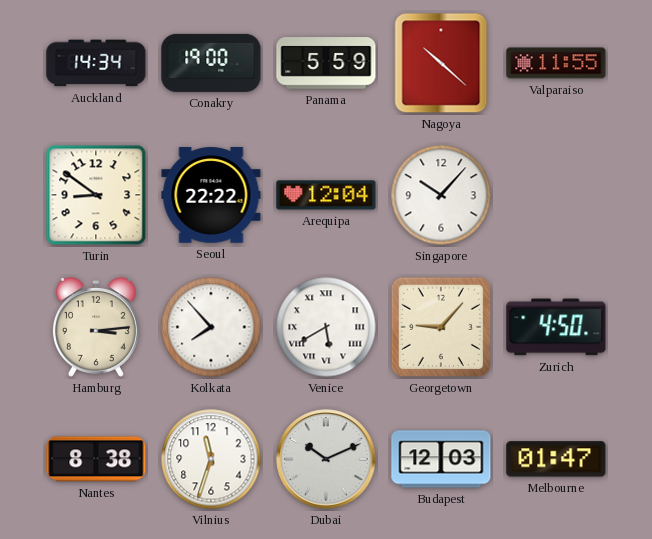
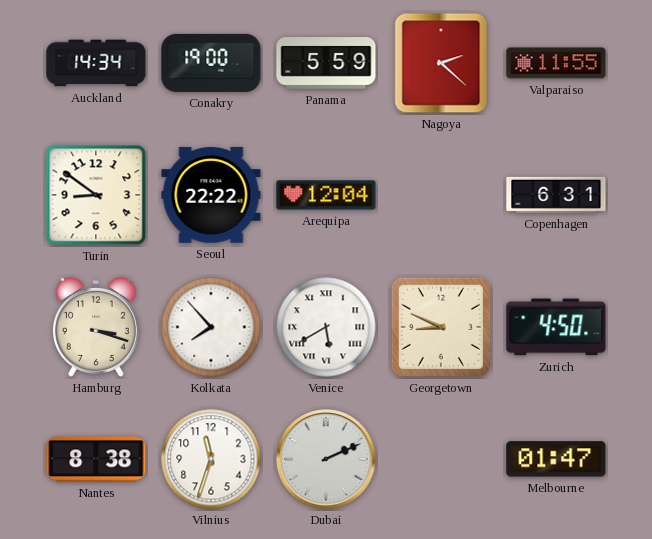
Nagoya: 10:22 -> 2:22
Singapore: 10:07 -> none
Copenhagen: none -> 6:31
Hamburg: 3:14 -> 3:18
Georgetown: 9:07 -> 8:49
Dubai: 10:11 -> 2:11
Budapest: 12:03 -> none
